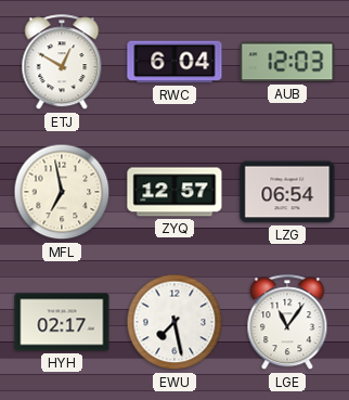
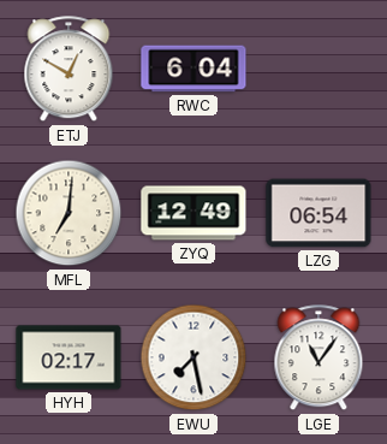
AUB: 12:03 -> none
MFL: 6:58 -> 7:01
ZYQ: 12:57 -> 12:49
